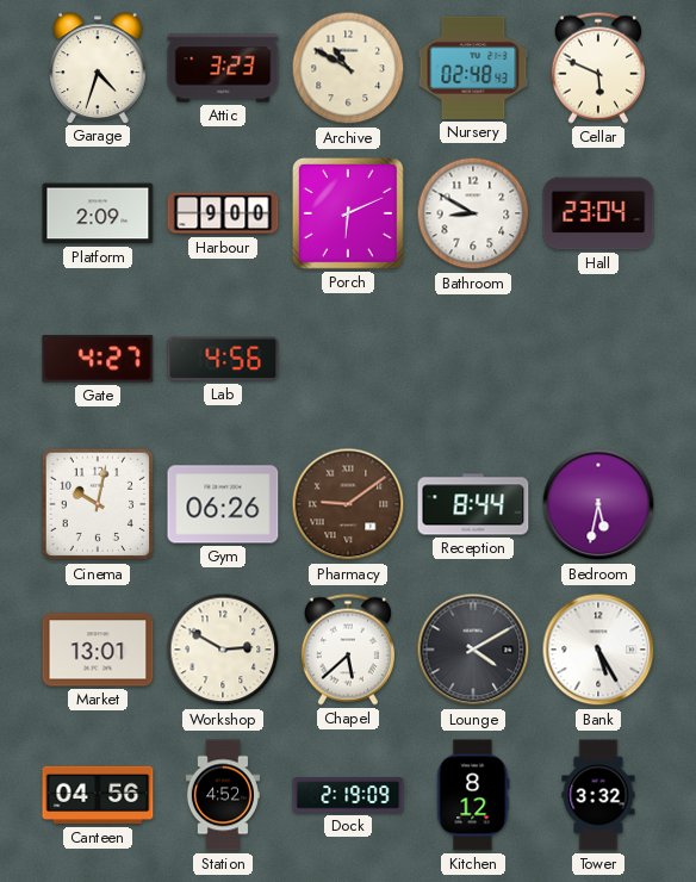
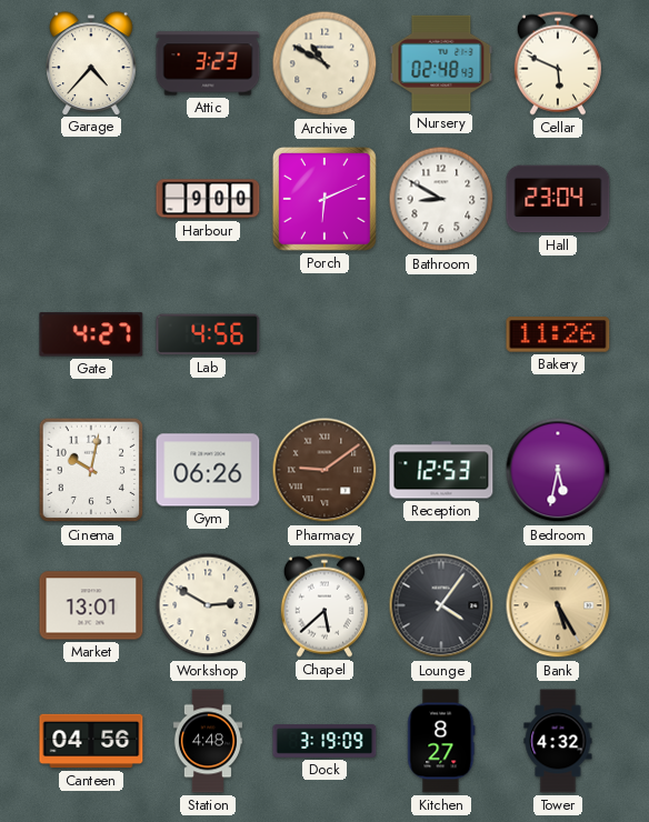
Garage: 4:33 -> 4:37
Platform: 2:09 -> none
Bakery: none -> 11:26
Reception: 8:44 -> 12:53
Lounge: 4:10 -> 4:06
Bank dial: white -> champagne
Station: 4:52 -> 4:48
Dock: 2:19 -> 3:19
Kitchen: 8:12 -> 8:27
Tower: 3:32 -> 4:32
